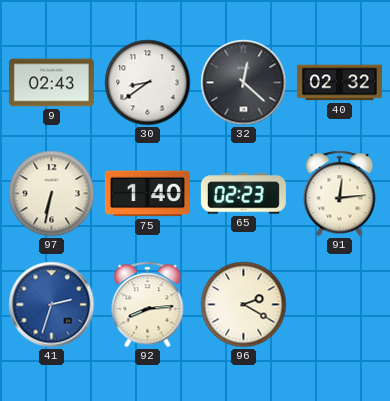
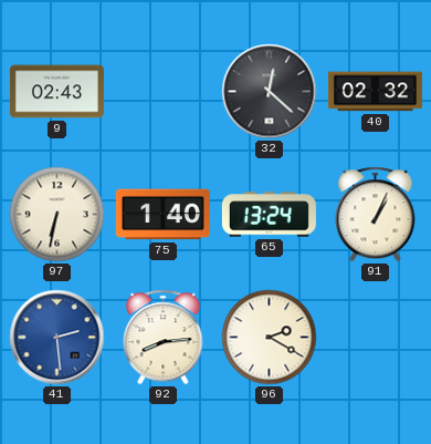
30: 8:39 -> none
65: 02:23 -> 13:24
91: 12:14 -> 1:04
41: 2:33 -> 2:29
